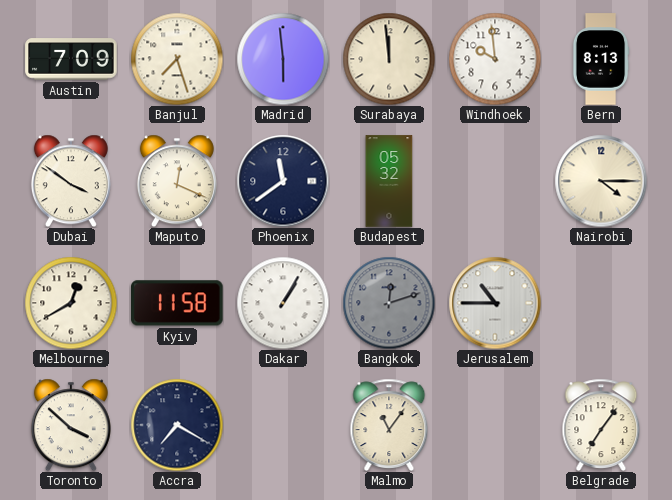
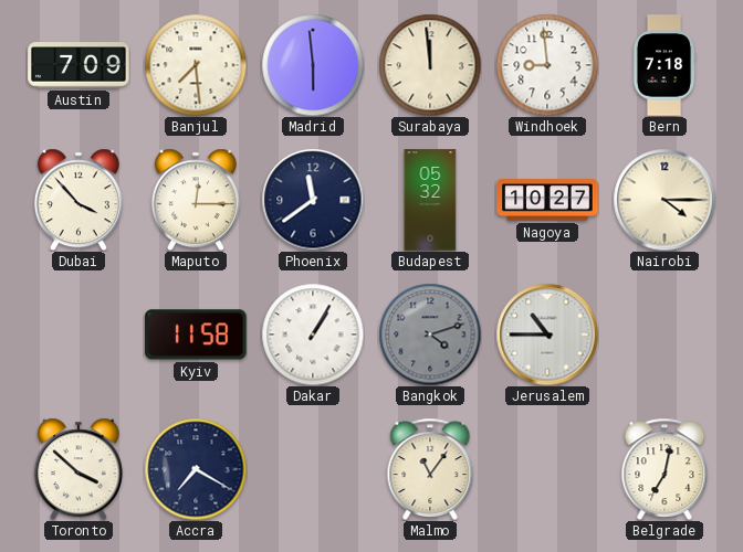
Banjul: 7:27 -> 7:29
Windhoek: 9:59 -> 8:59
Bern: 8:13 -> 7:18
Dubai: 3:51 -> 3:53
Maputo: 12:19 -> 12:15
Nagoya: none -> 10:27
Melbourne: 12:40 -> none
Bangkok: 12:12 -> 4:12
Belgrade: 7:06 -> 7:02
